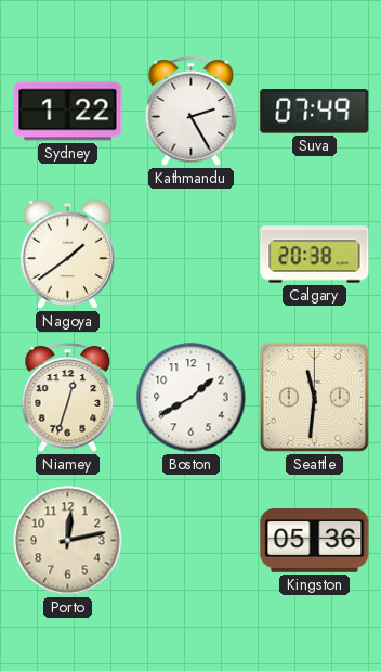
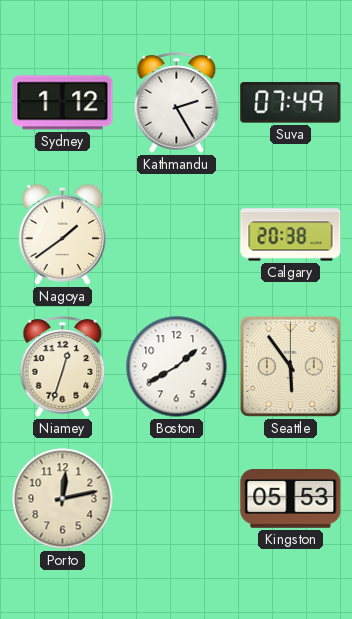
Sydney: 1:22 -> 1:12
Seattle: 11:31 -> 5:54
Kingston: 05:36 -> 05:53
